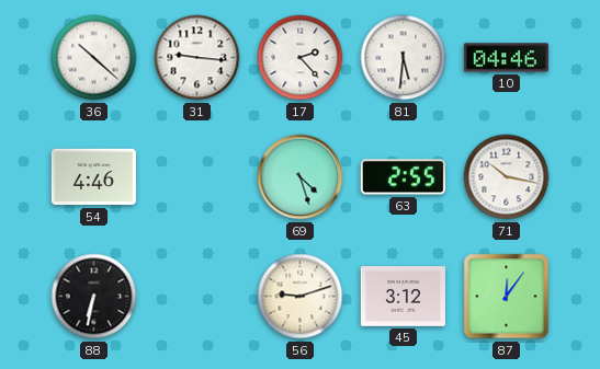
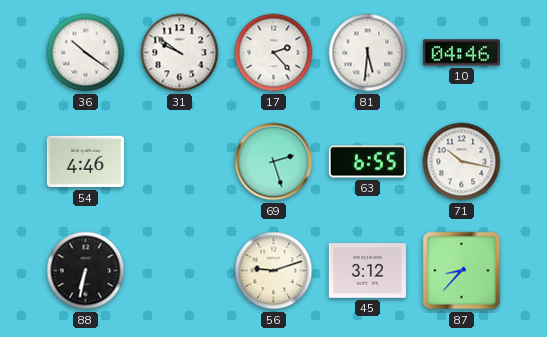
36: 10:22 -> 10:21
31: 9:16 -> 9:51
69: 4:27 -> 2:27
63: 2:55 -> 6:55
87: 12:06 -> 8:37
